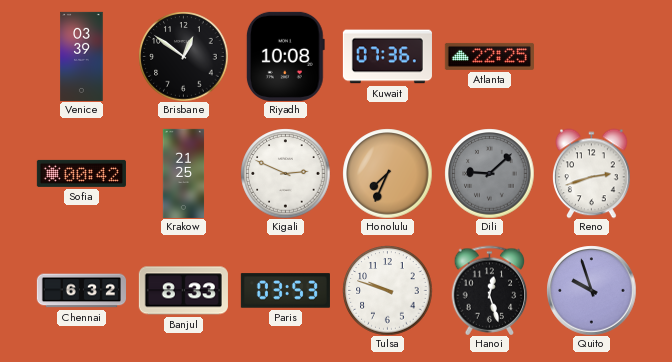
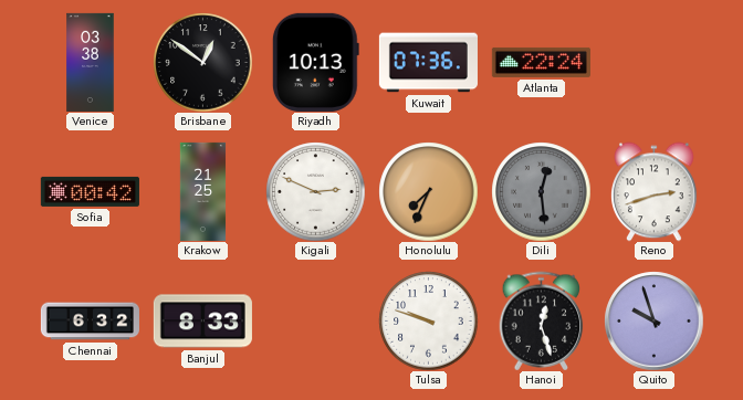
Venice: 03:39 -> 03:38
Riyadh: 10:08 -> 10:13
Atlanta: 22:25 -> 22:24
Dili: 9:08 -> 12:29
Paris: 03:53 -> none
